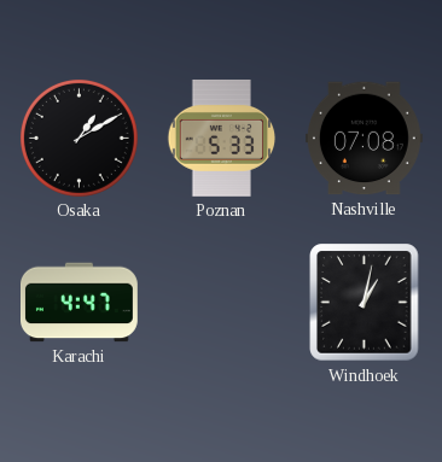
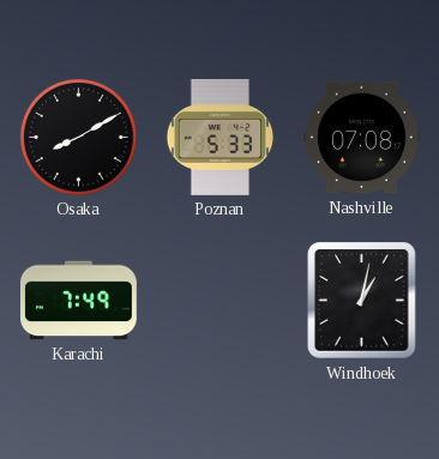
Osaka: 1:10 -> 8:10
Karachi: 4:47 -> 7:49
